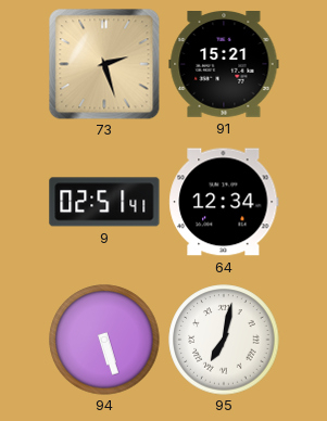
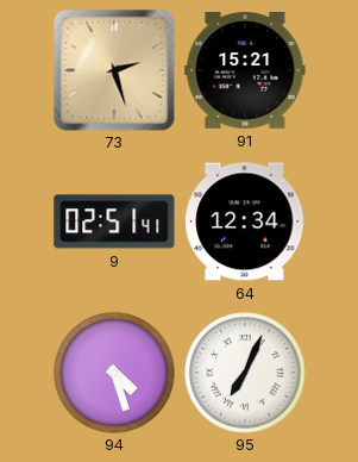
94: 5:27 -> 4:27
95: 7:02 -> 7:04
